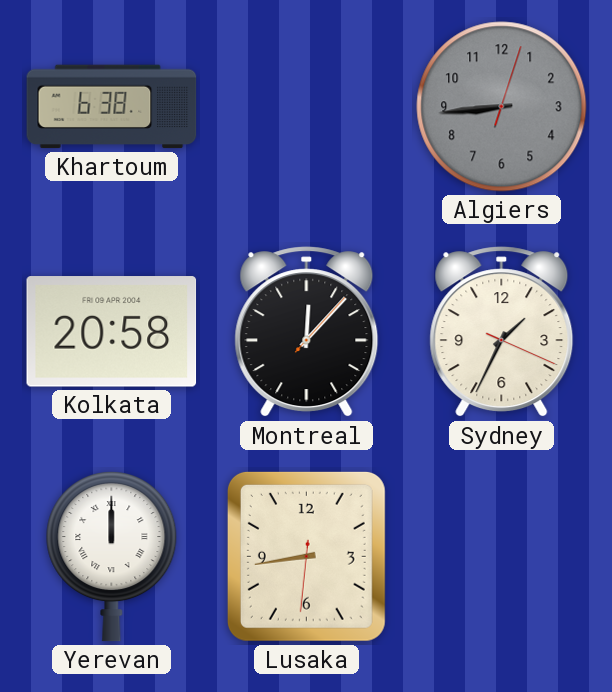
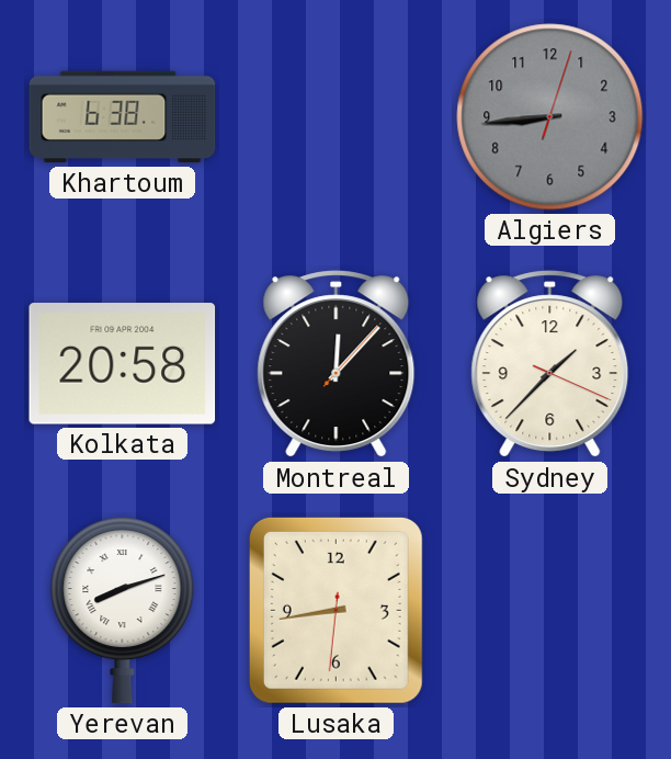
Sydney: 1:34 -> 1:37
Yerevan: 12:00 -> 8:12
